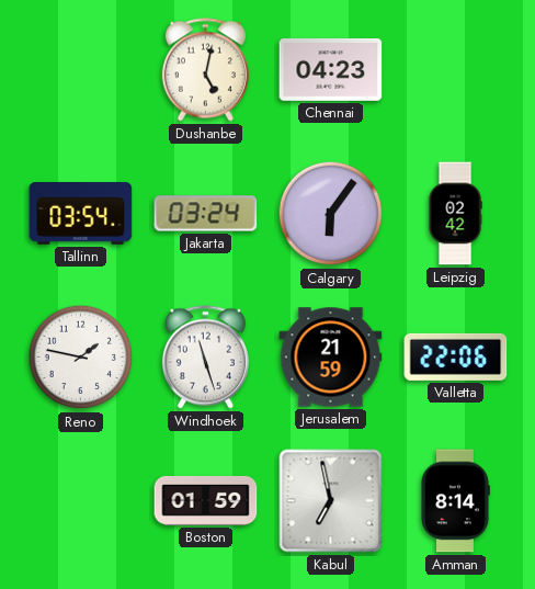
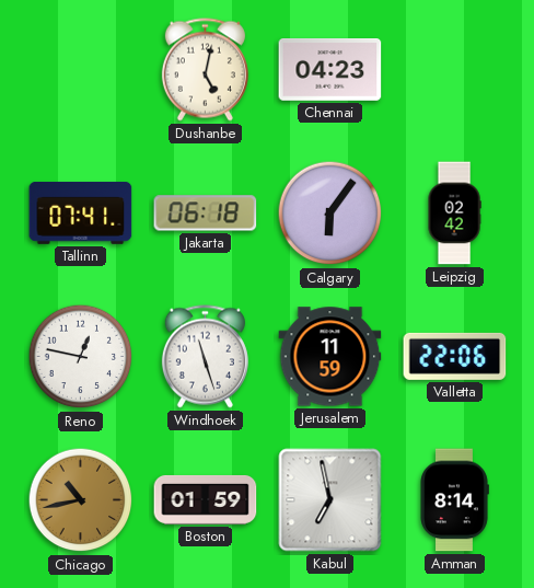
Tallinn: 03:54 -> 07:41
Jakarta: 03:24 -> 06:18
Reno: 1:47 -> 12:47
Jerusalem: 21:59 -> 11:59
Chicago: none -> 10:43
